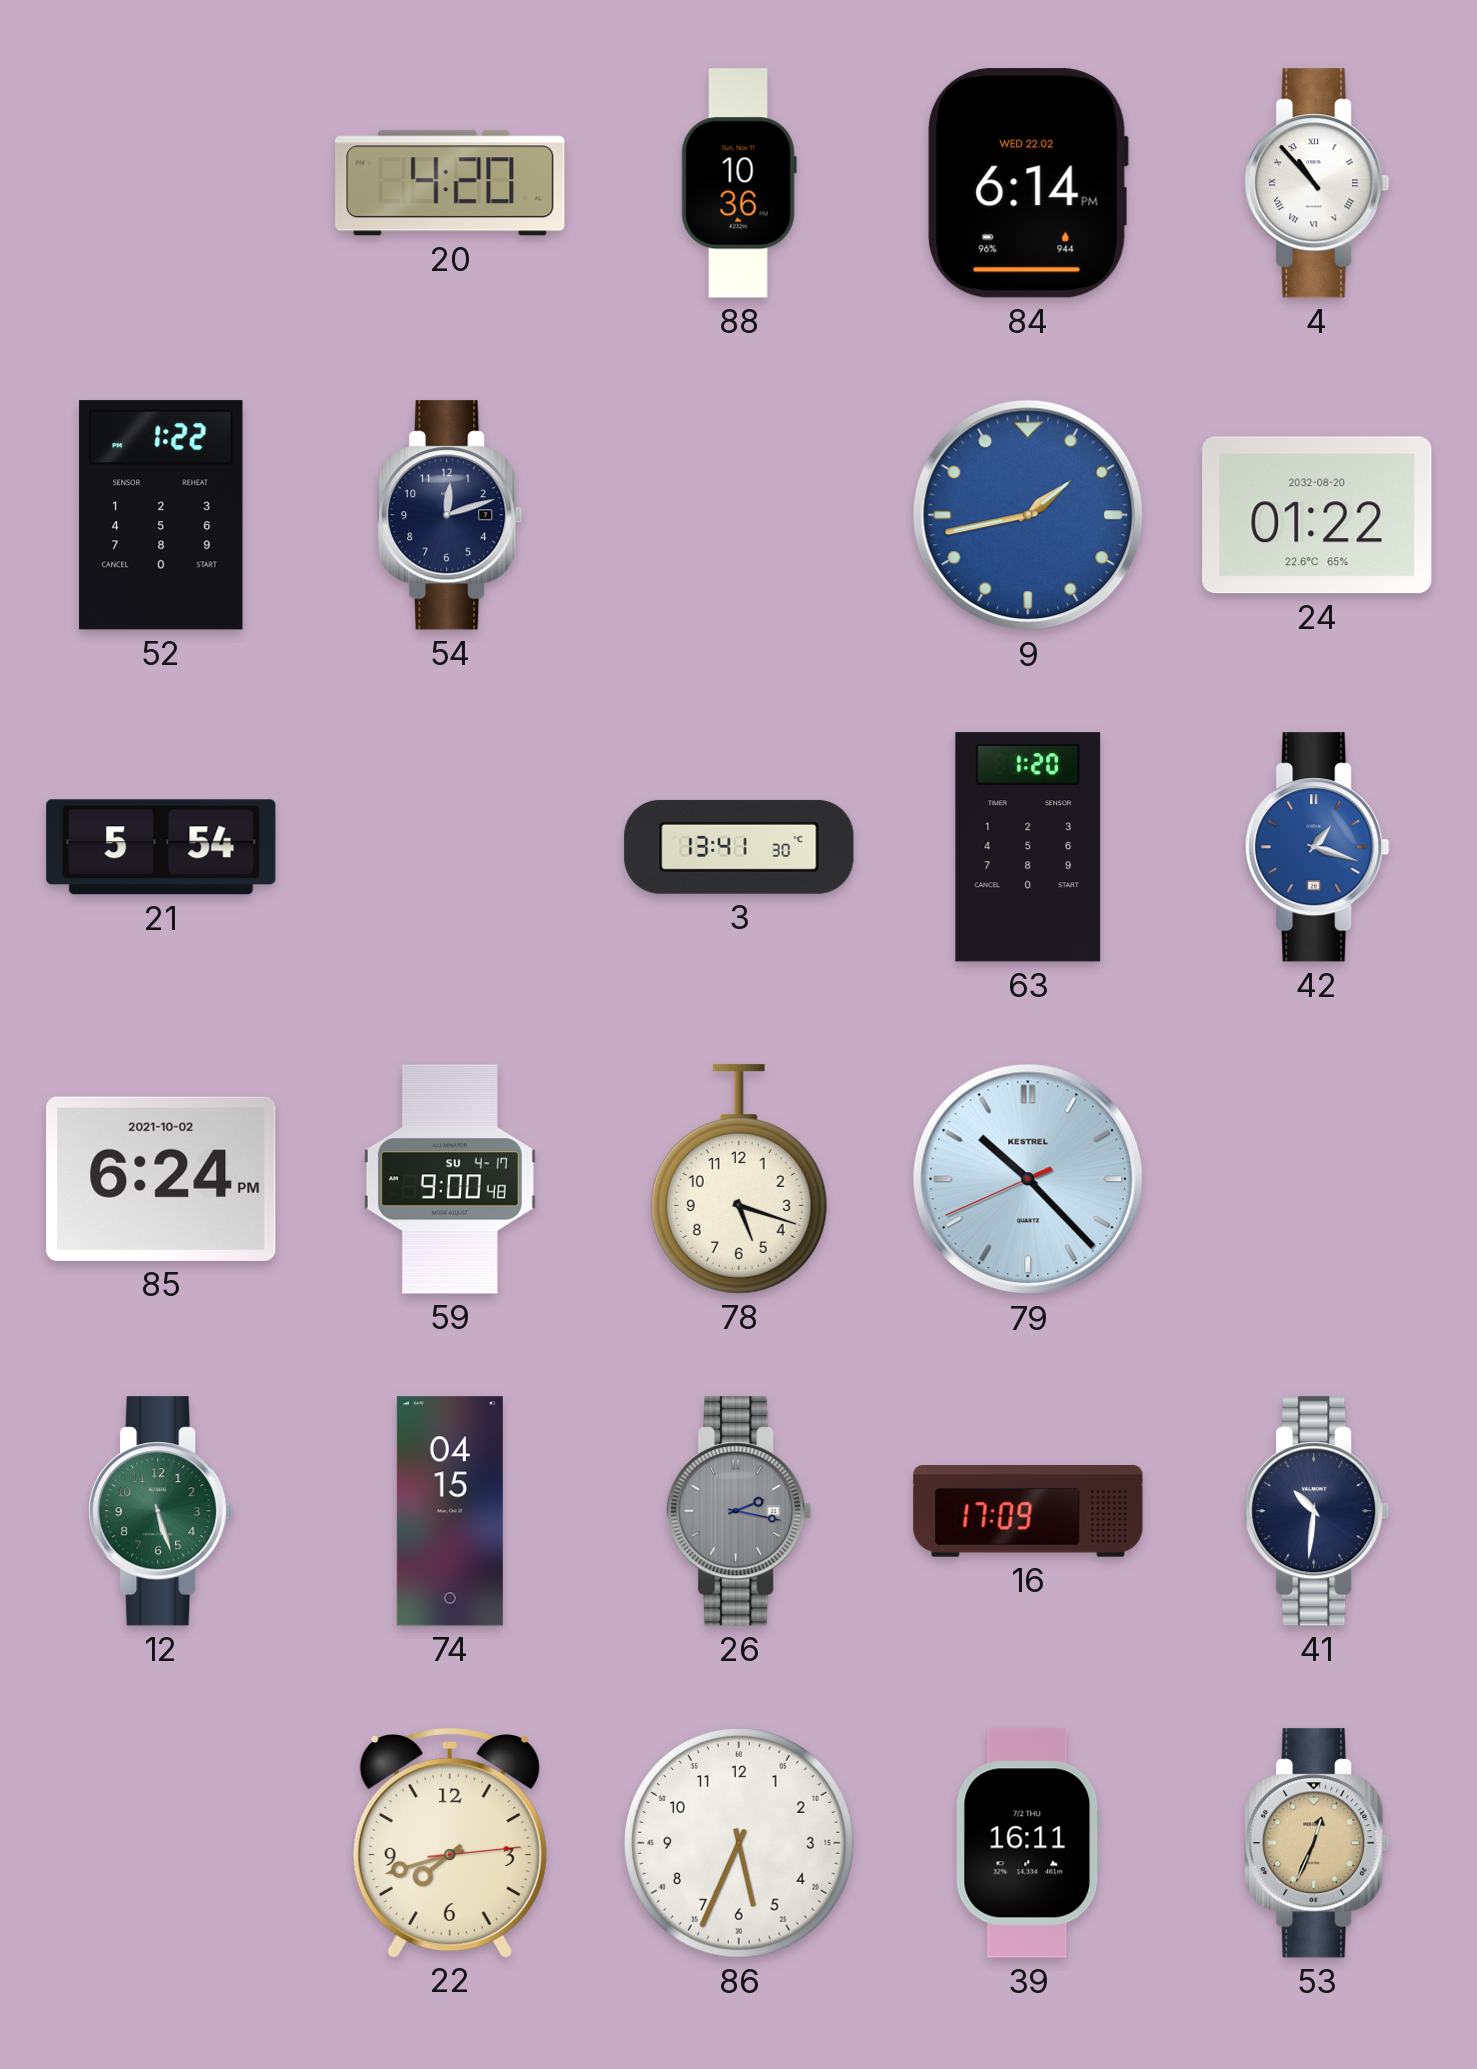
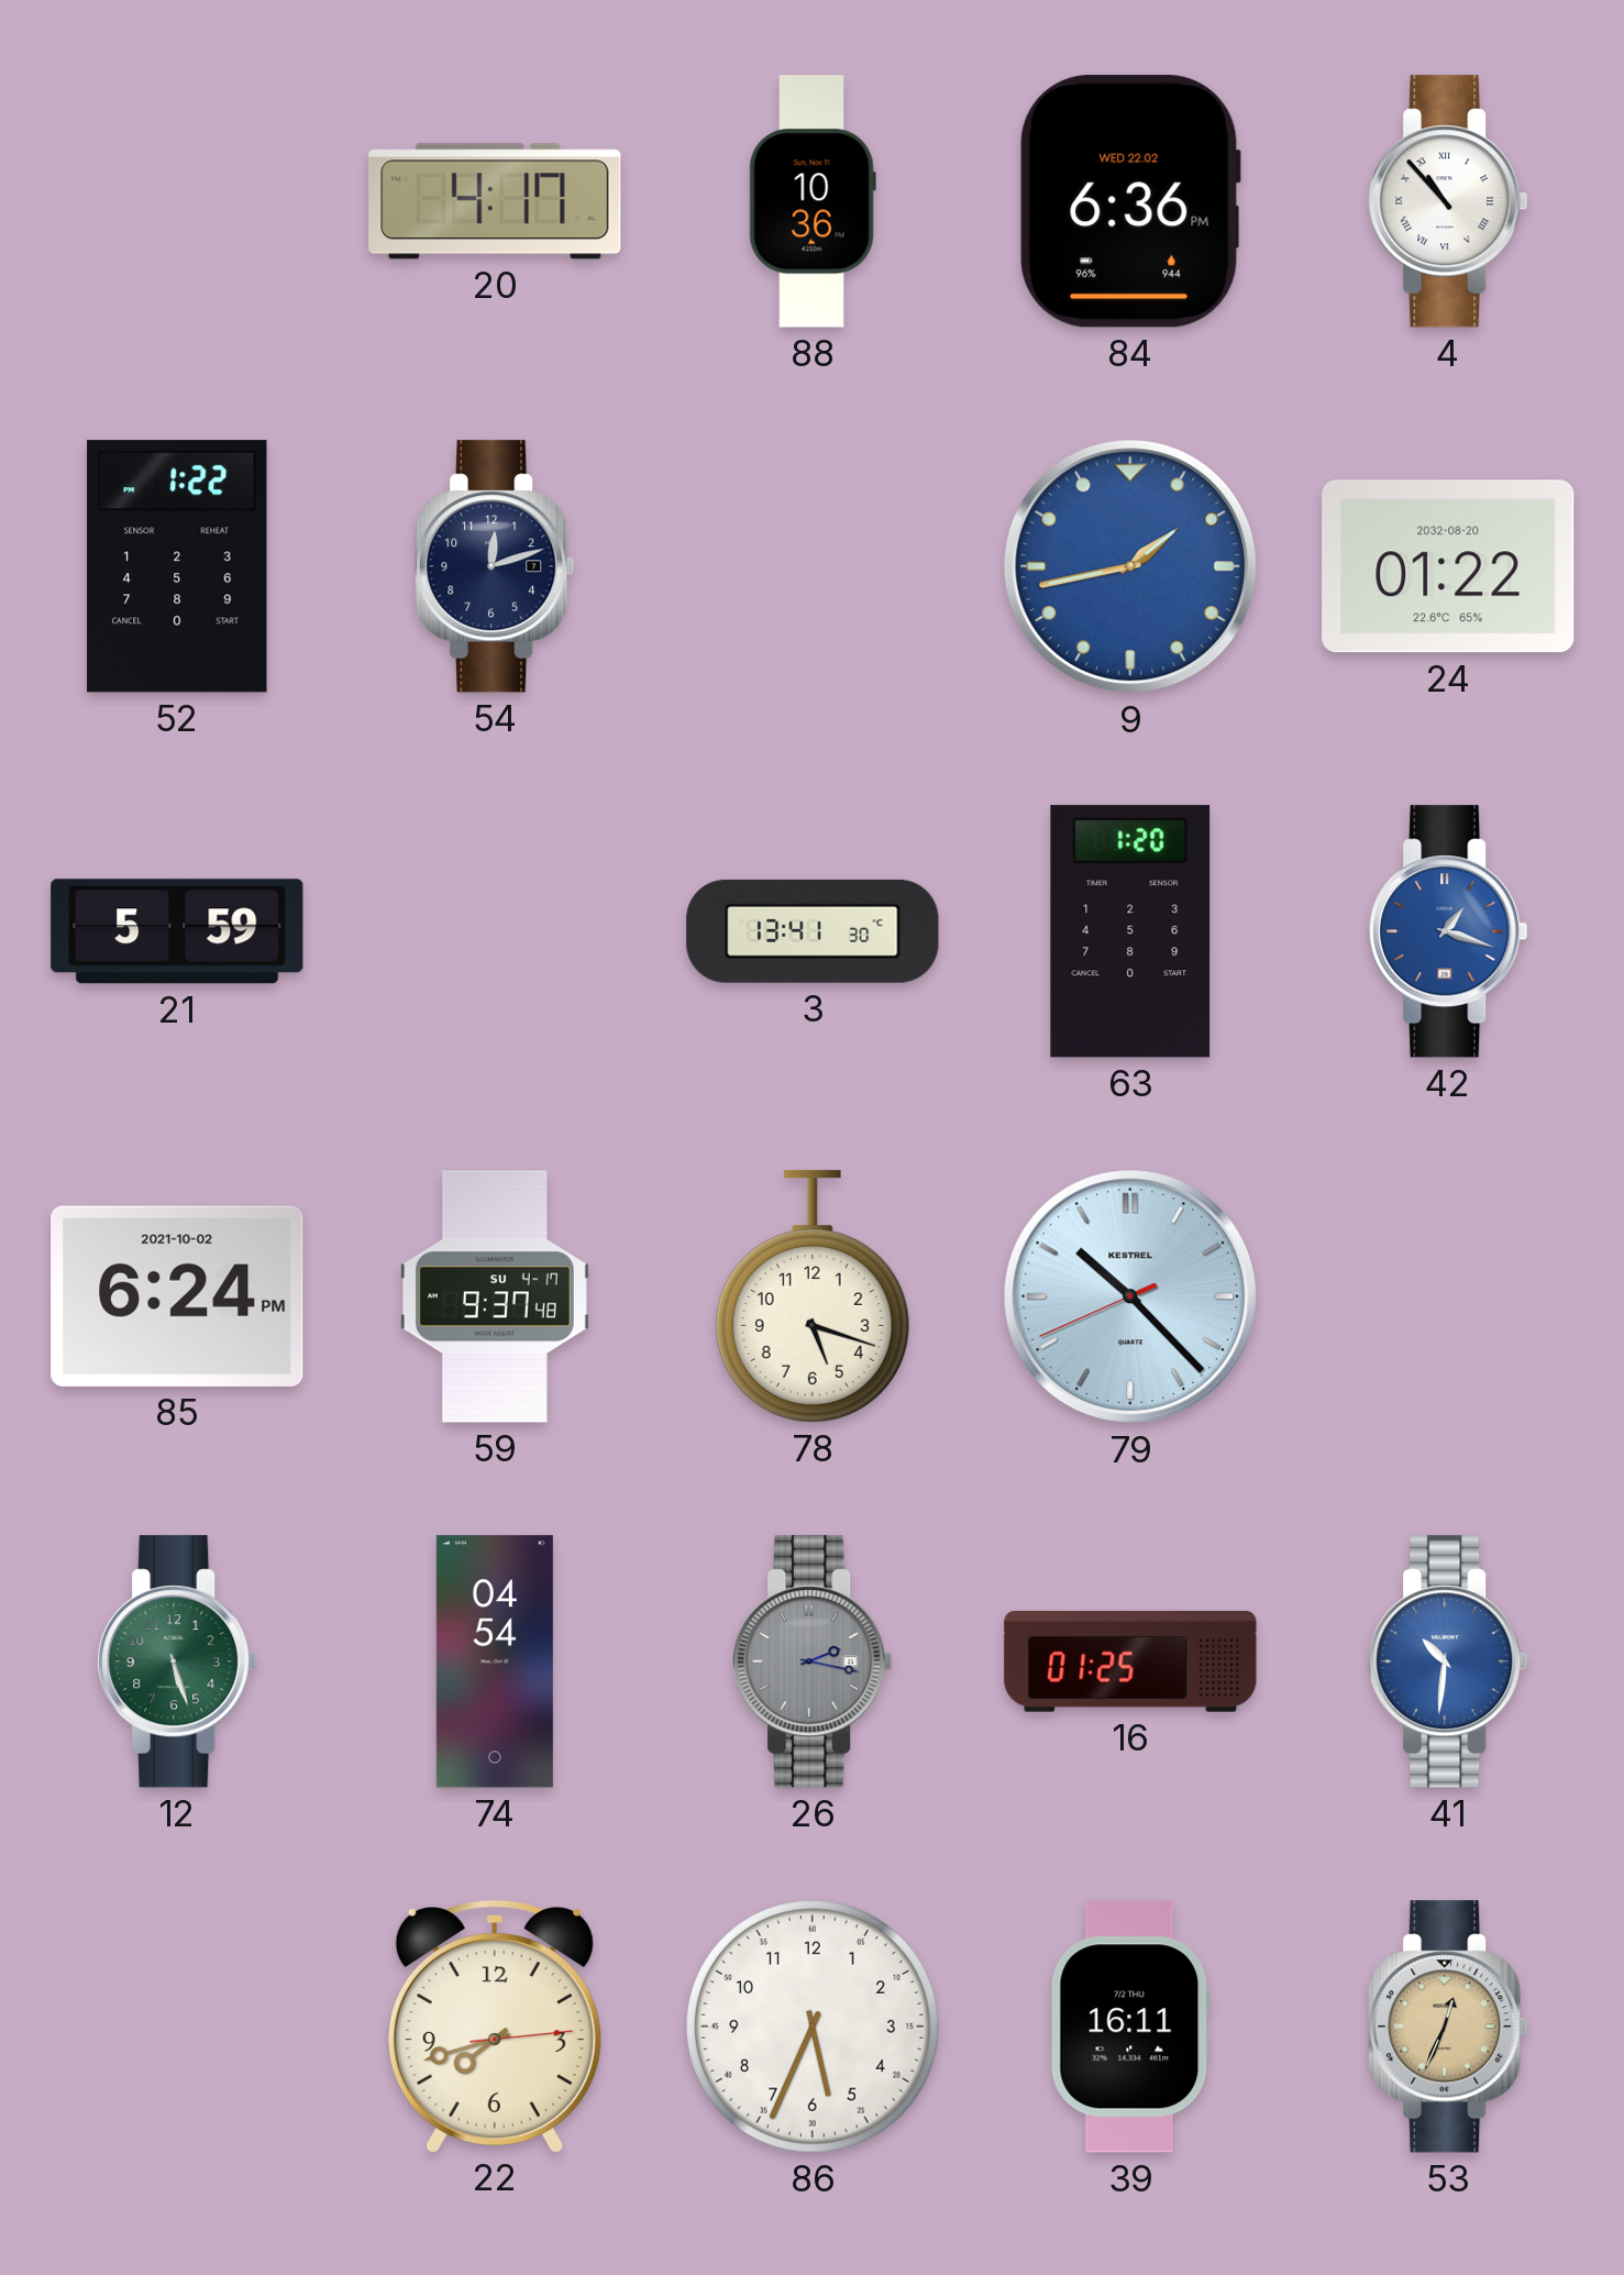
20: 4:20 -> 4:17
84: 6:14 -> 6:36
21: 5:54 -> 5:59
59: 9:00 -> 9:37
74: 04:15 -> 04:54
16: 17:09 -> 01:25
41 dial: navy -> blue
